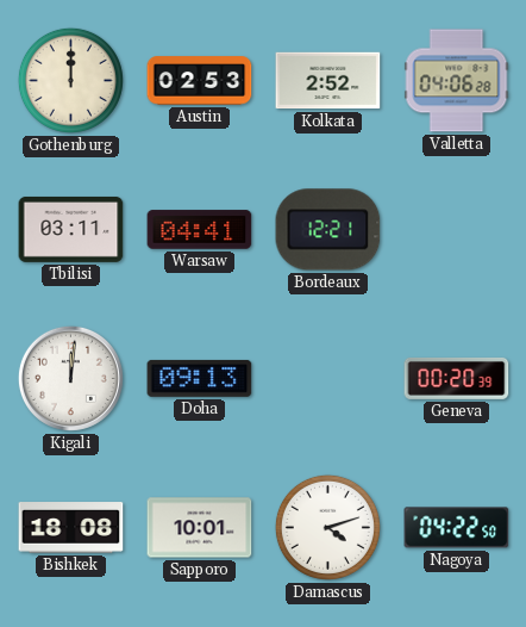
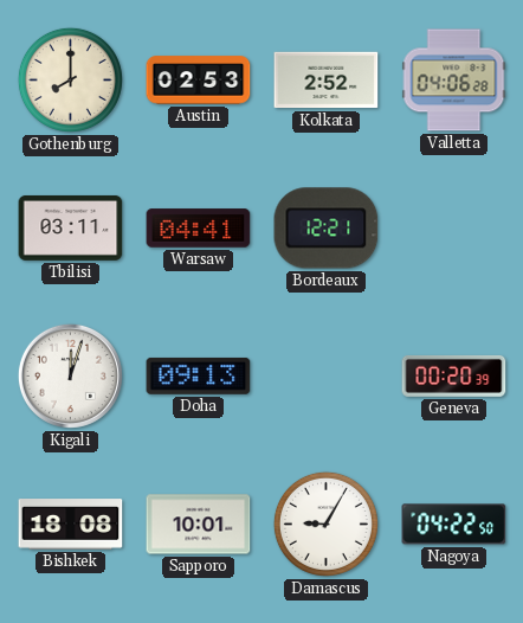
Gothenburg: 12:00 -> 8:00
Kigali: 12:01 -> 12:03
Damascus: 4:12 -> 9:05
